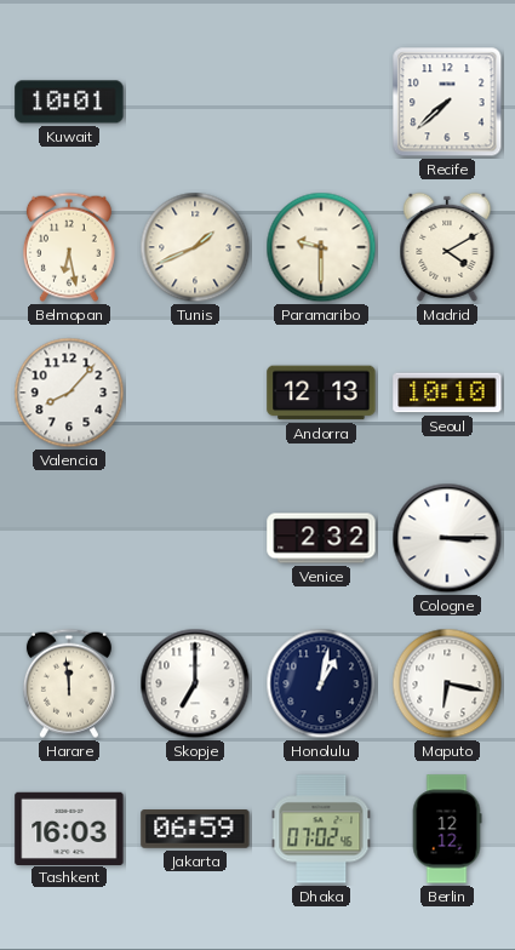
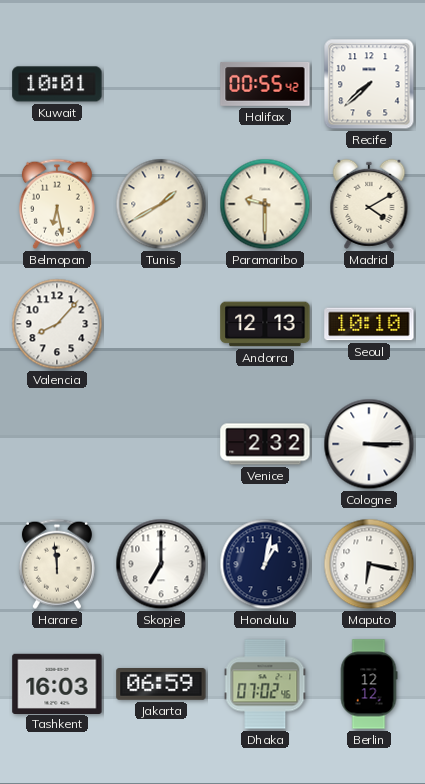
Halifax: none -> 00:55
Tunis: 1:41 -> 1:40
